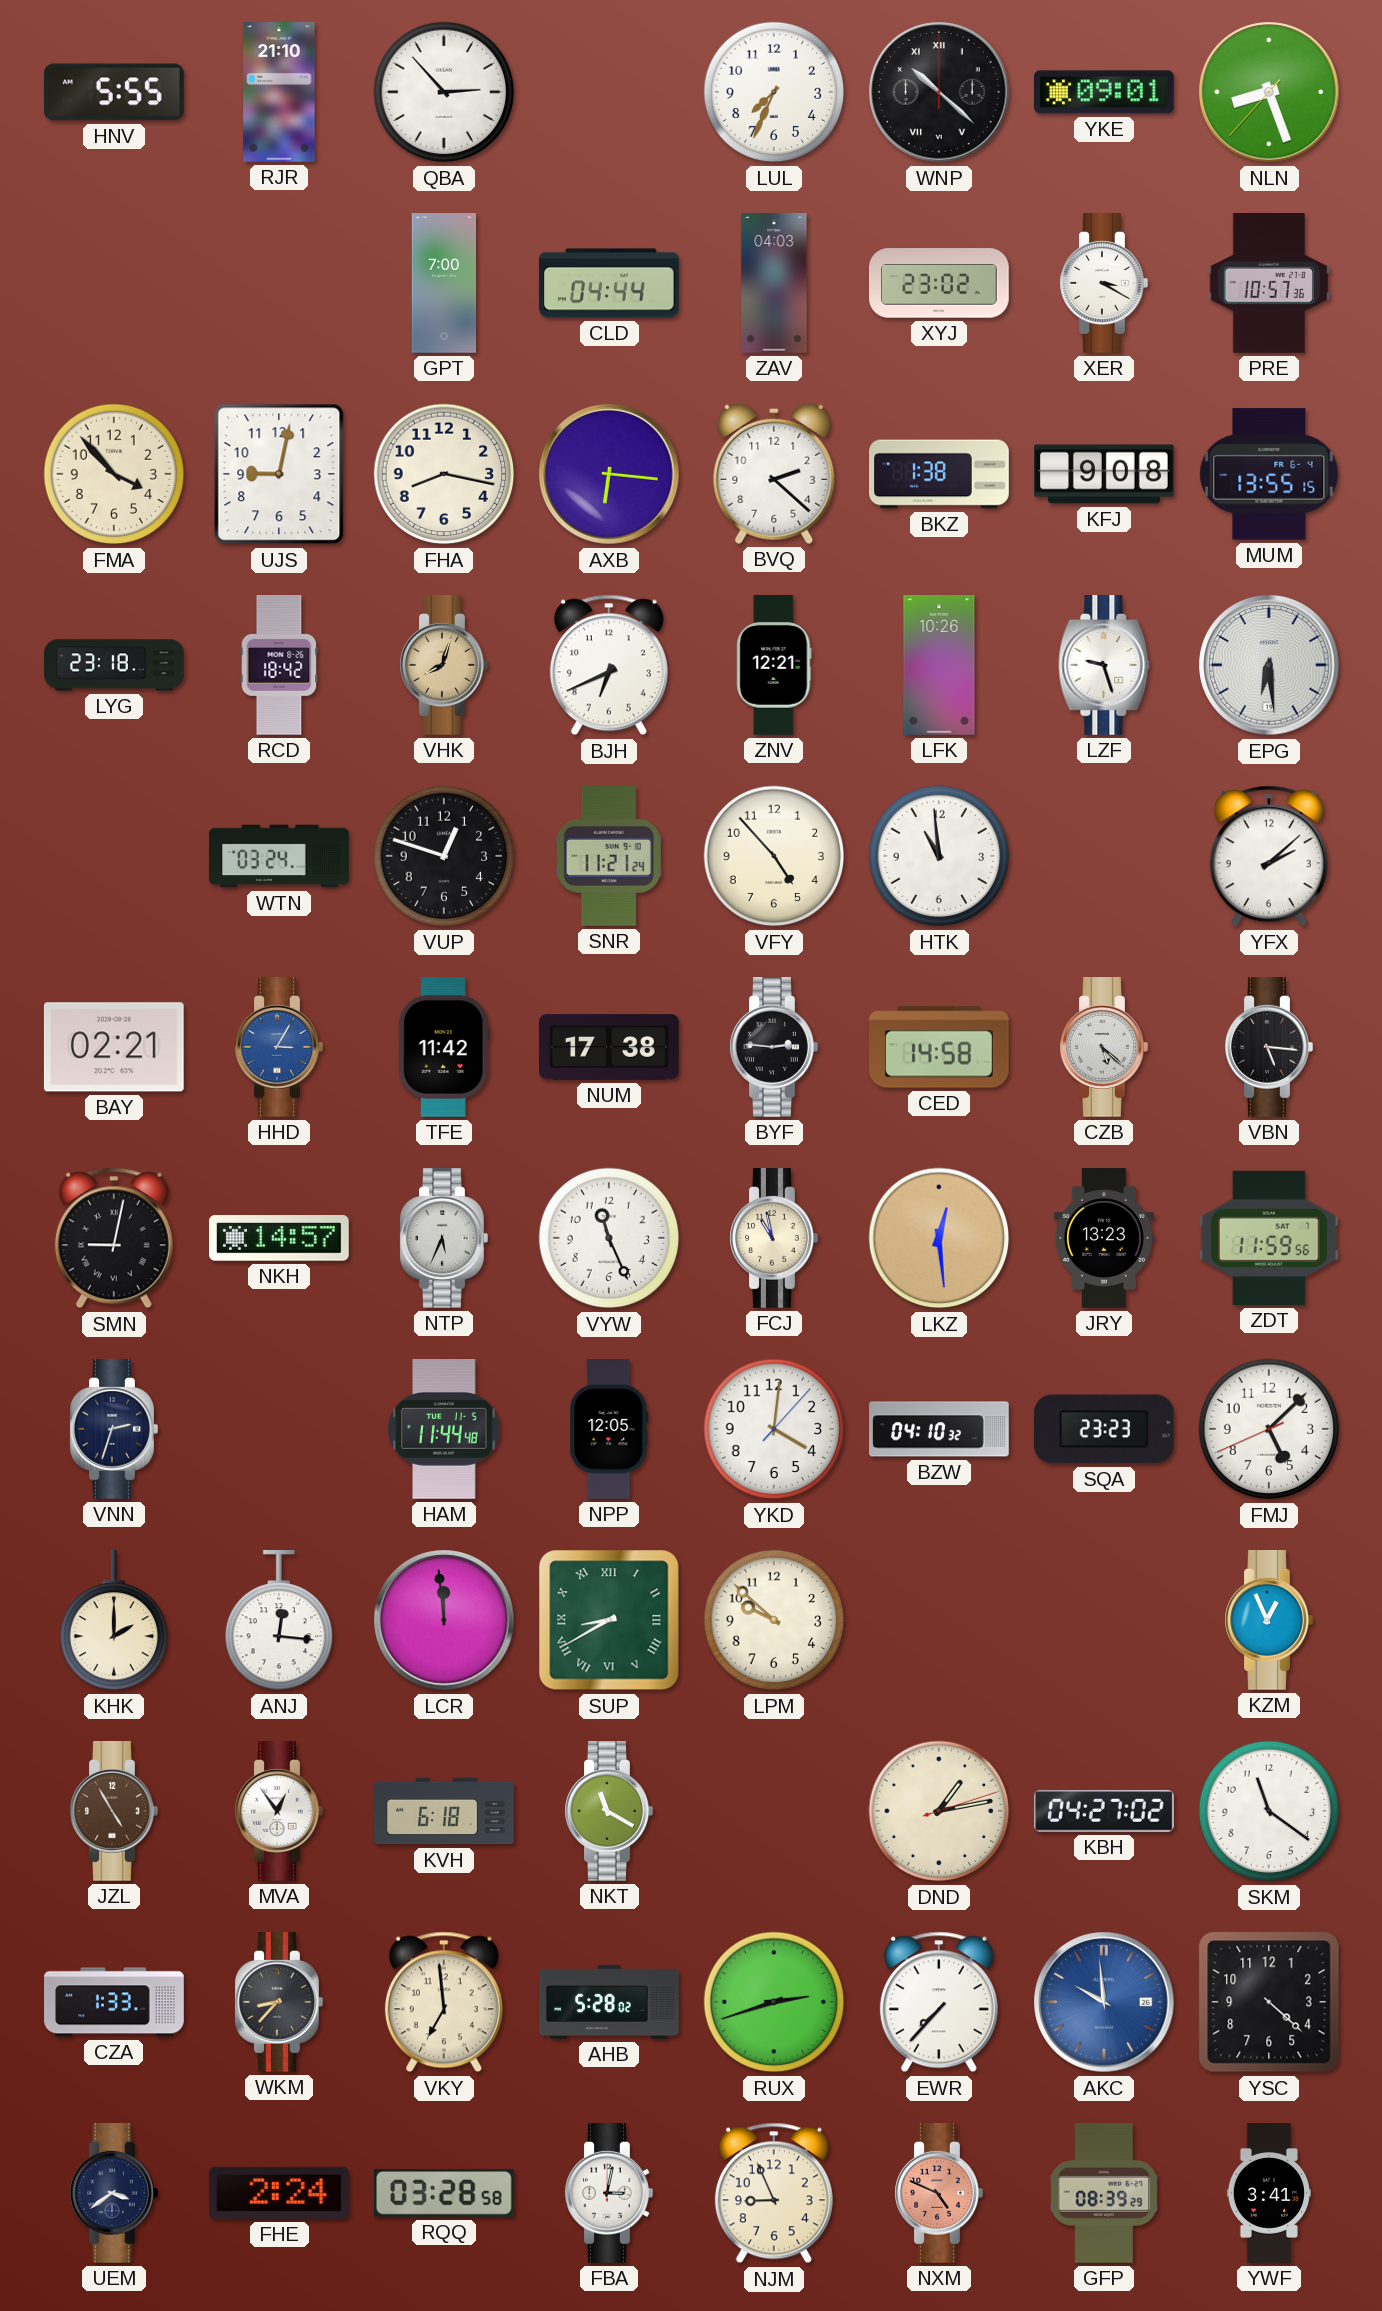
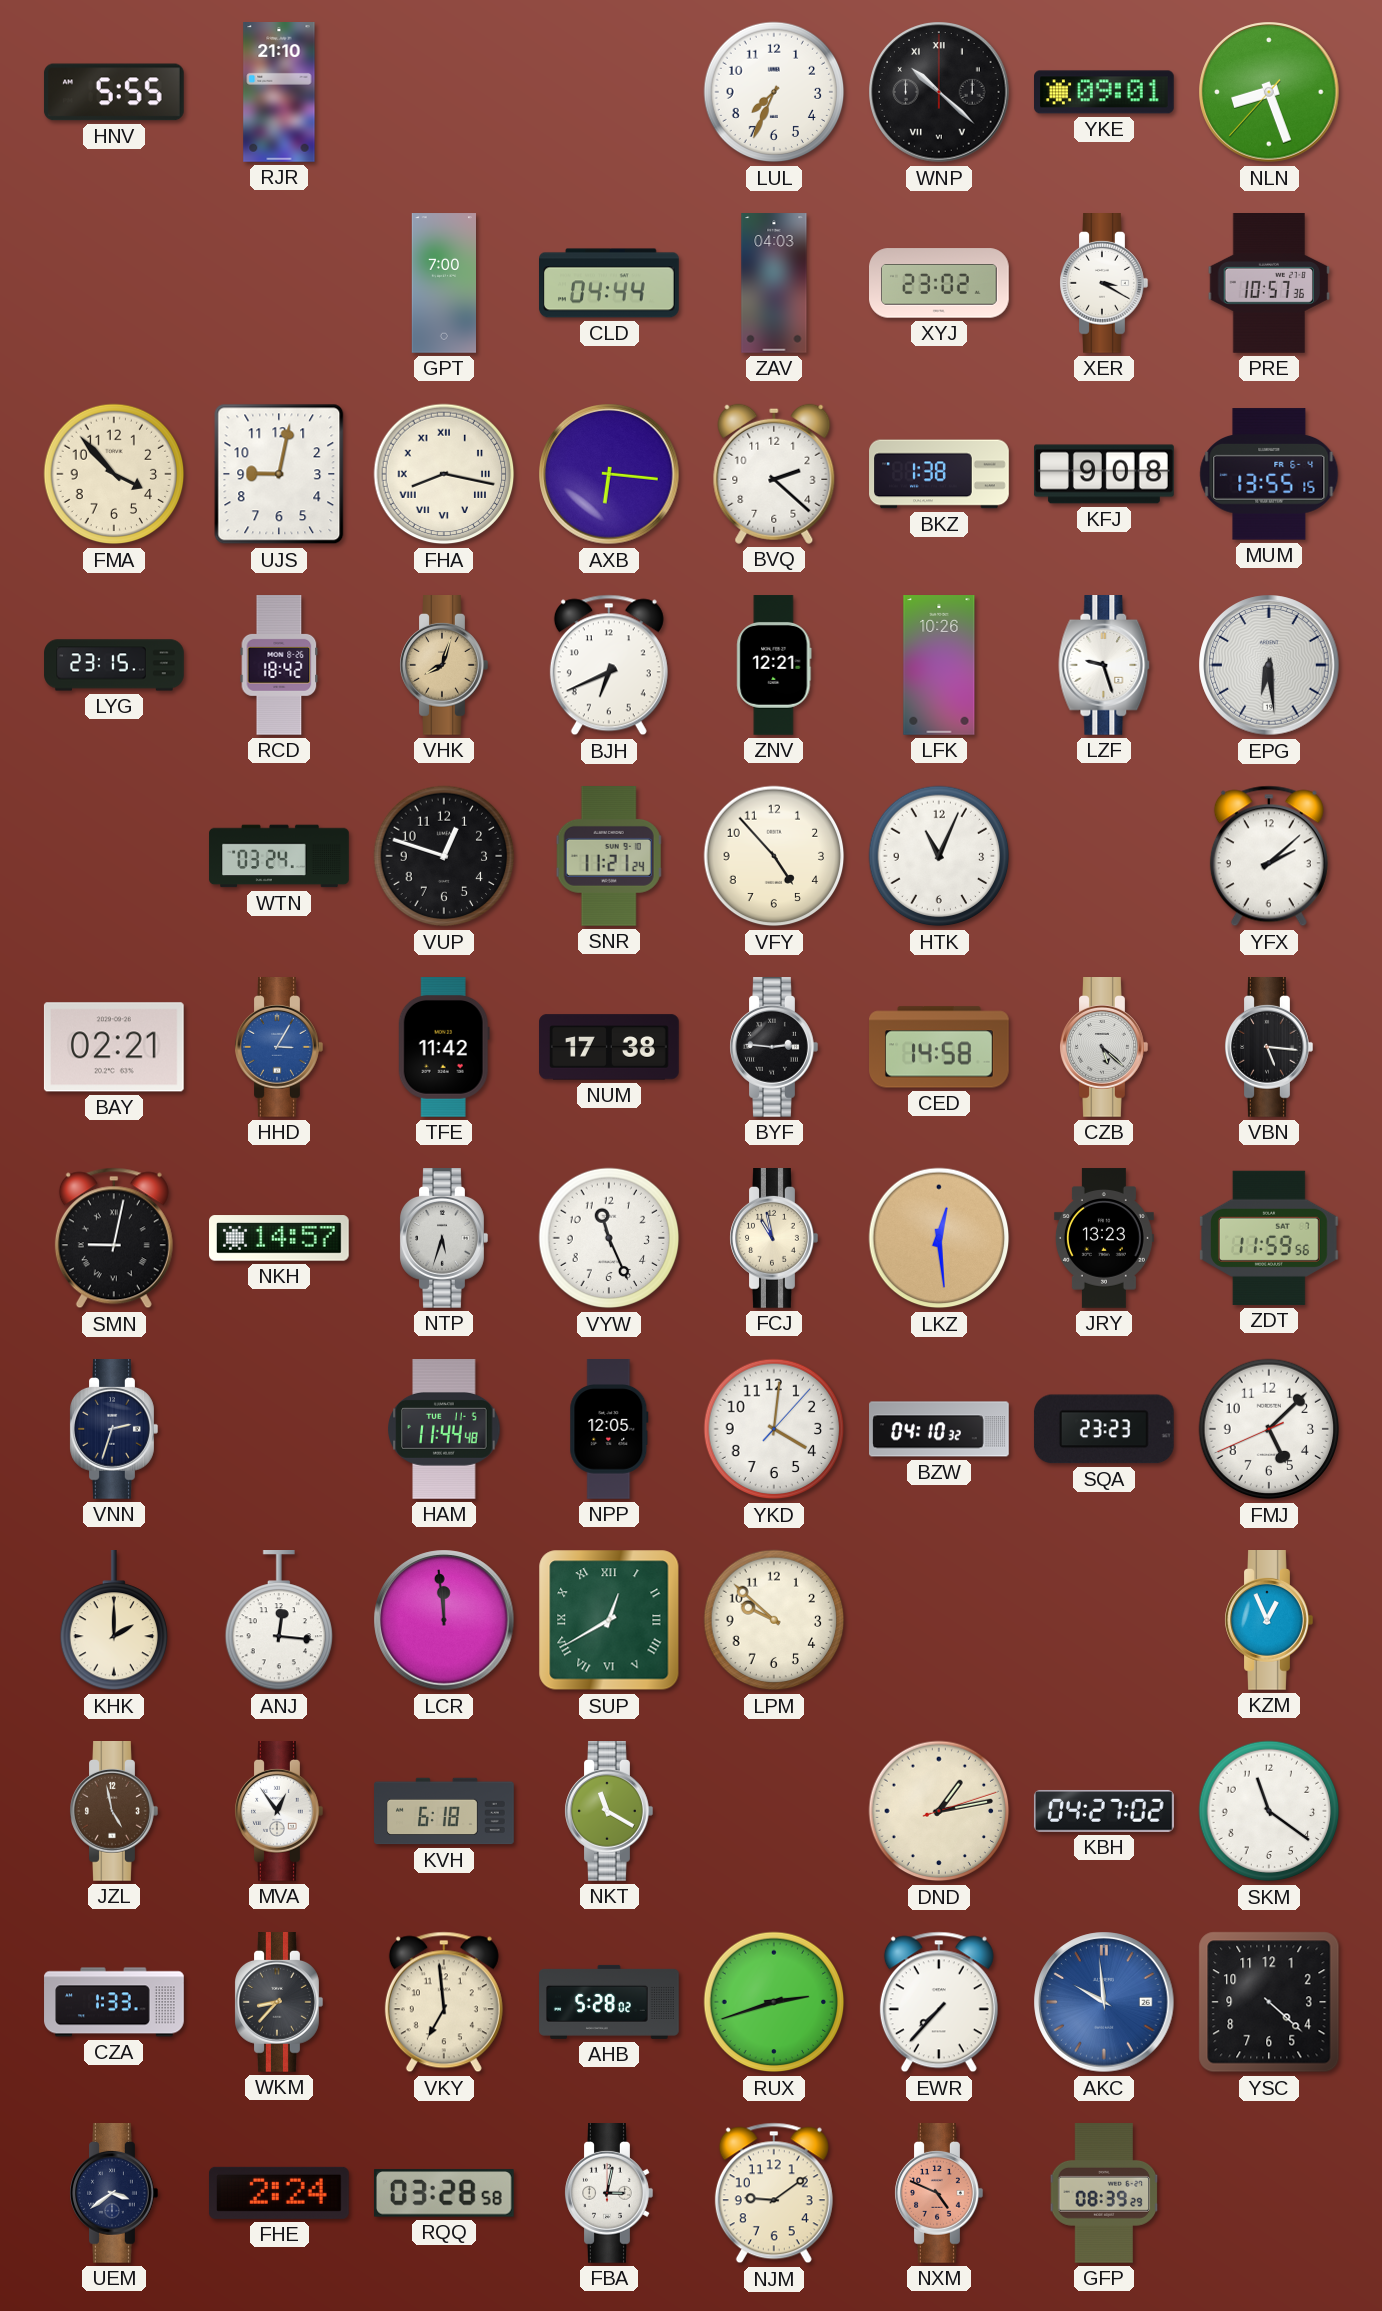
QBA: 2:53 -> none
FHA numerals: Arabic -> Roman
LYG: 23:18 -> 23:15
HTK: 10:59 -> 11:04
NTP: 5:34 -> 5:33
SUP: 8:40 -> 12:40
JZL: 4:55 -> 4:58
NJM: 8:56 -> 9:09
YWF: 3:41 -> none
